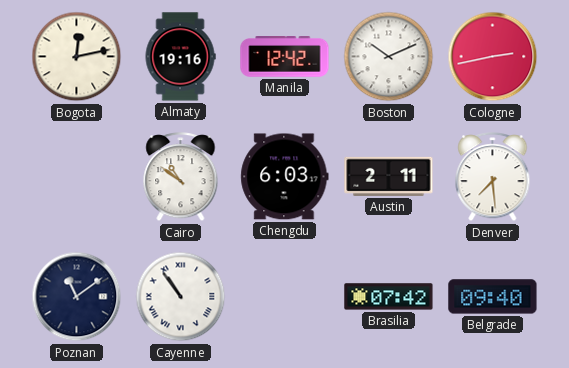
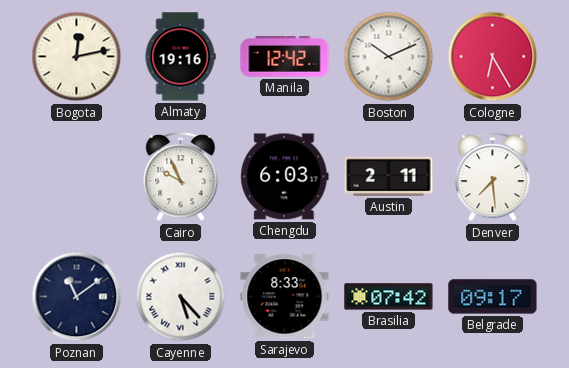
Cologne: 2:43 -> 6:25
Cairo: 10:51 -> 9:56
Cayenne: 10:54 -> 5:23
Sarajevo: none -> 8:33
Belgrade: 09:40 -> 09:17
